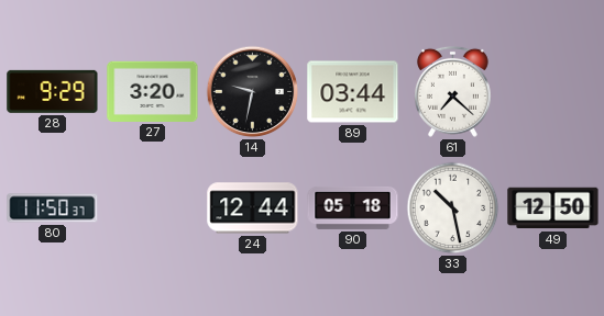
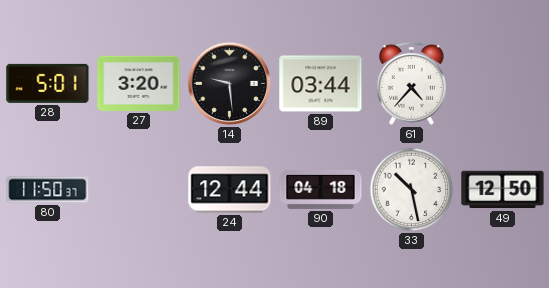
28: 9:29 -> 5:01
14: 9:32 -> 9:29
61: 7:22 -> 4:37
90: 05:18 -> 04:18
